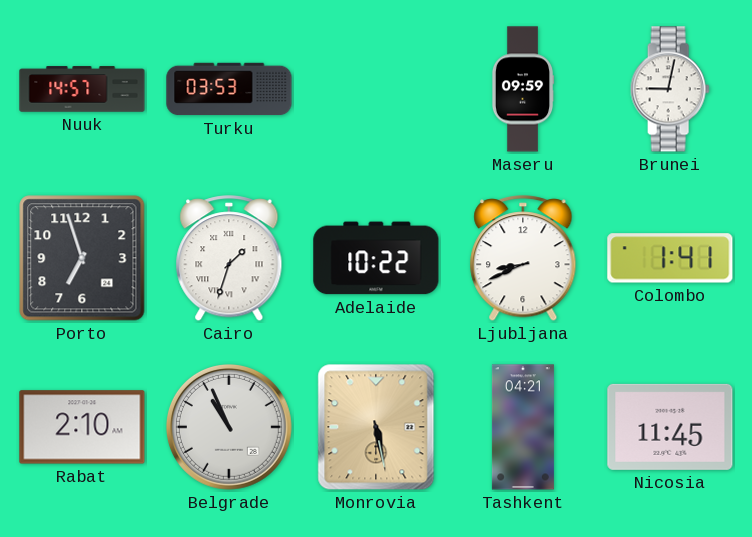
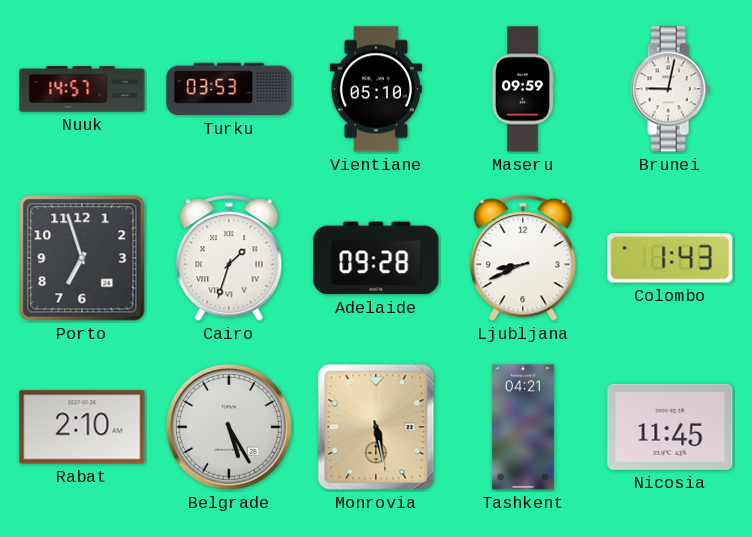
Vientiane: none -> 05:10
Adelaide: 10:22 -> 09:28
Colombo: 1:41 -> 1:43
Belgrade: 10:56 -> 5:25
